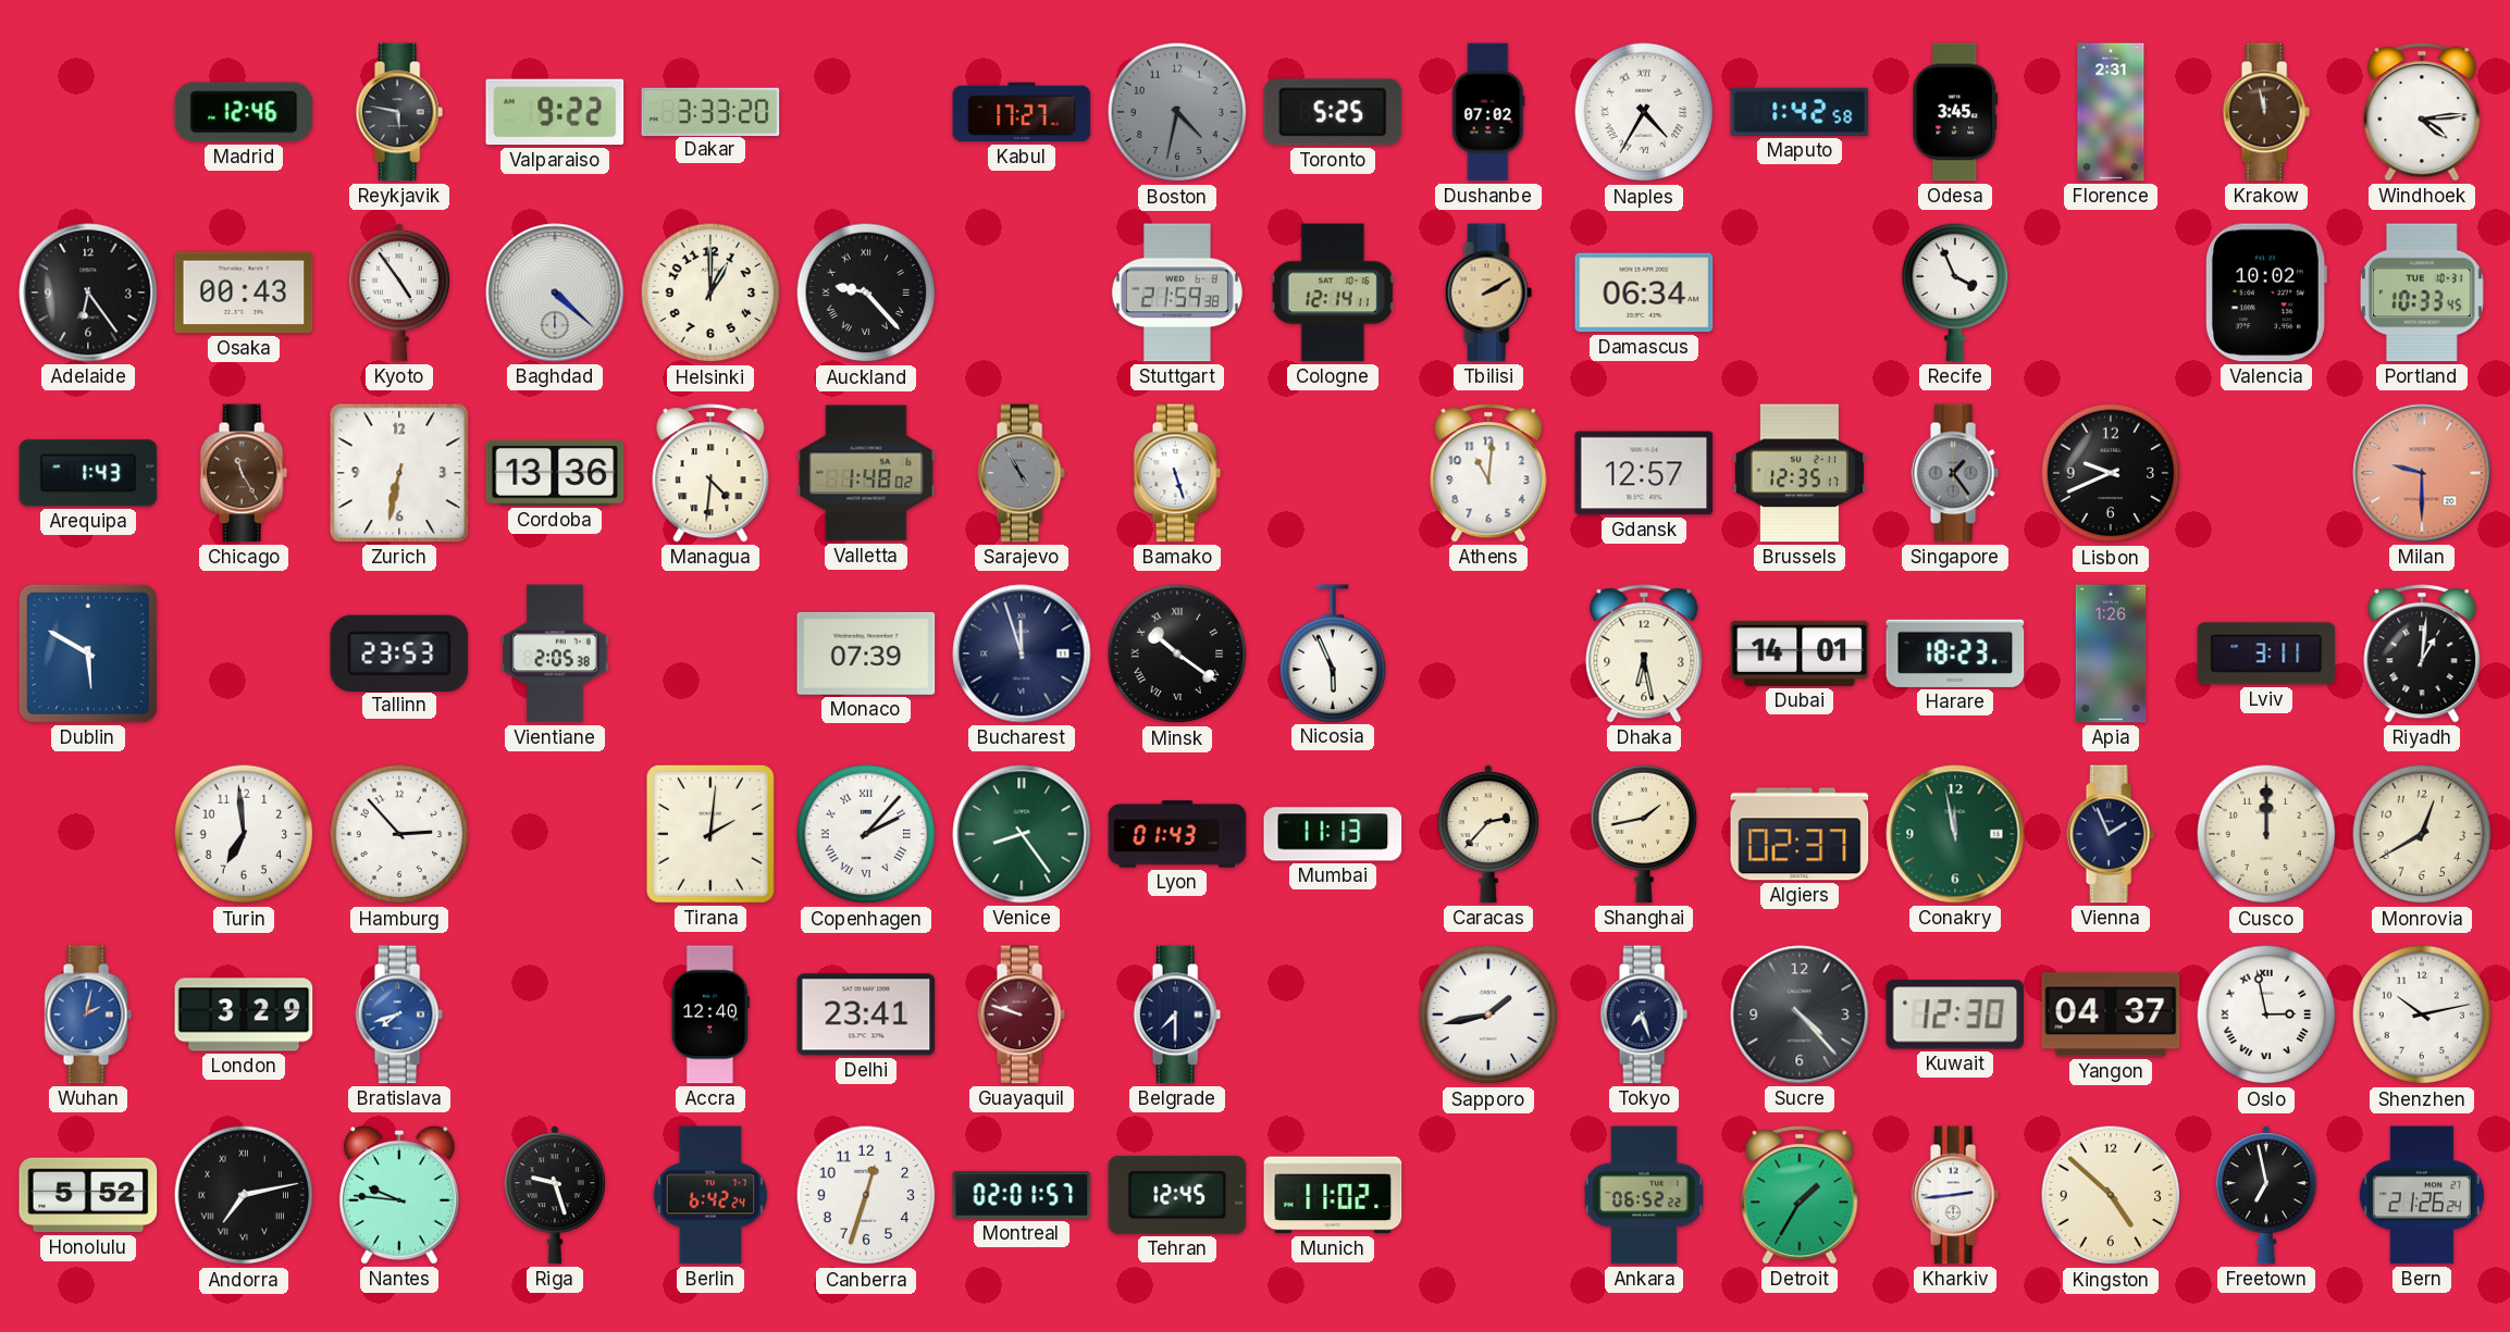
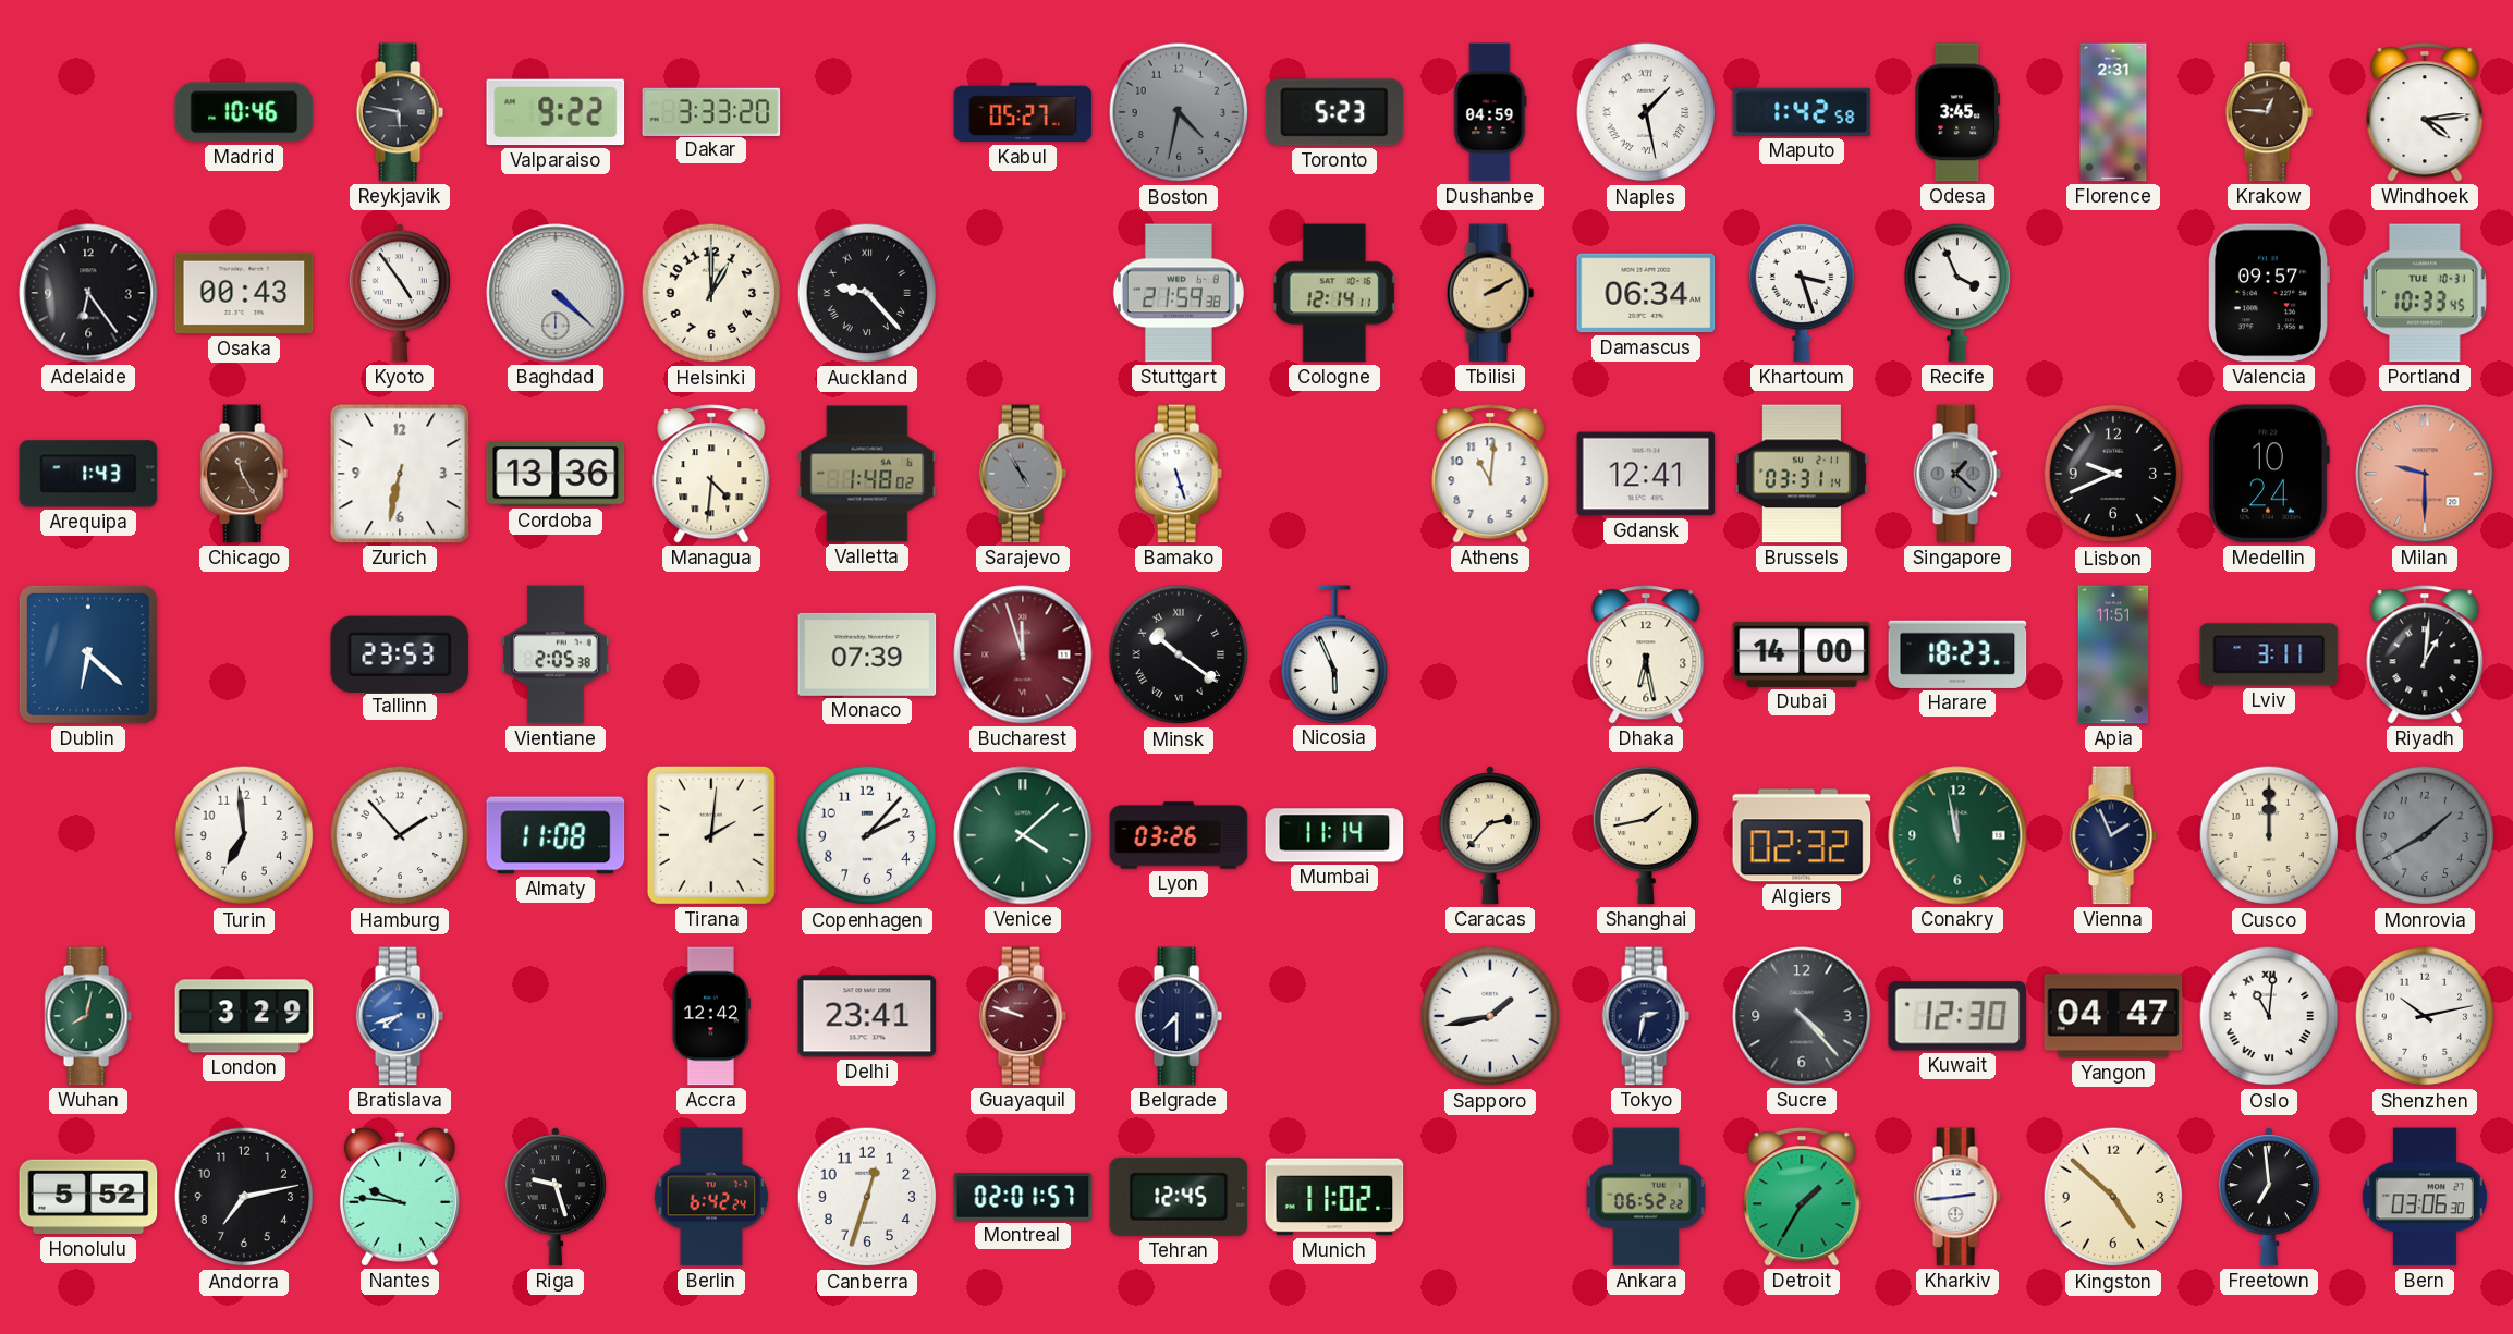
Madrid: 12:46 -> 10:46
Kabul: 17:27 -> 05:27
Toronto: 5:25 -> 5:23
Dushanbe: 07:02 -> 04:59
Naples: 4:35 -> 1:28
Krakow: 11:58 -> 12:46
Khartoum: none -> 3:27
Valencia: 10:02 -> 09:57
Gdansk: 12:57 -> 12:41
Brussels: 12:35 -> 03:31
Singapore: 1:24 -> 1:22
Medellin: none -> 10:24
Dublin: 5:50 -> 6:22
Bucharest dial: navy -> burgundy
Dubai: 14:01 -> 14:00
Apia: 1:26 -> 11:51
Hamburg: 2:53 -> 1:53
Almaty: none -> 11:08
Copenhagen numerals: Roman -> Arabic
Venice: 8:24 -> 4:08
Lyon: 01:43 -> 03:26
Mumbai: 11:13 -> 11:14
Algiers: 02:37 -> 02:32
Monrovia: 12:40 -> 1:40
Monrovia dial: cream -> grey
Wuhan: 2:02 -> 8:02
Wuhan dial: blue -> green
Accra: 12:40 -> 12:42
Tokyo: 7:27 -> 2:32
Yangon: 04:37 -> 04:47
Oslo: 2:58 -> 11:01
Andorra numerals: Roman -> Arabic
Freetown: 6:58 -> 6:59
Bern: 21:26 -> 03:06
